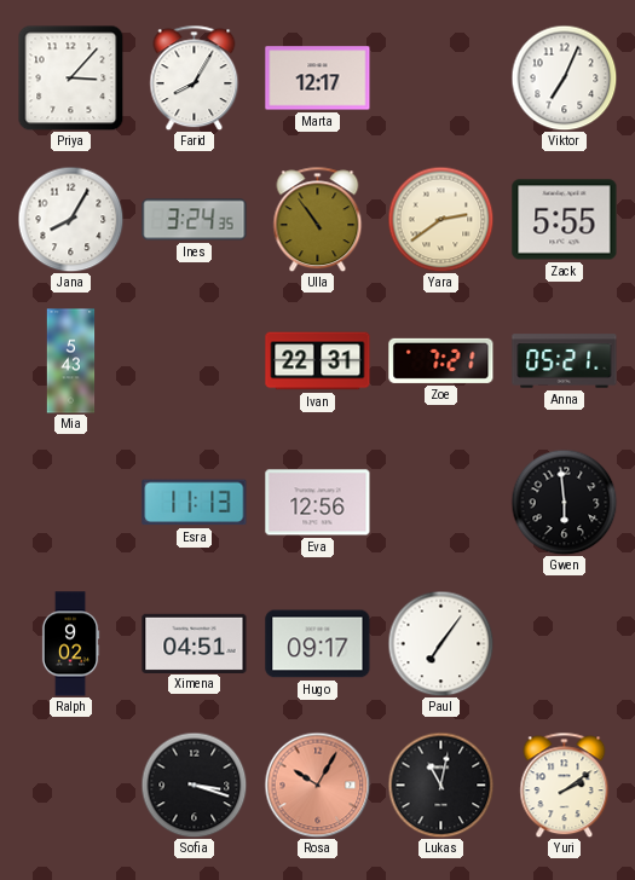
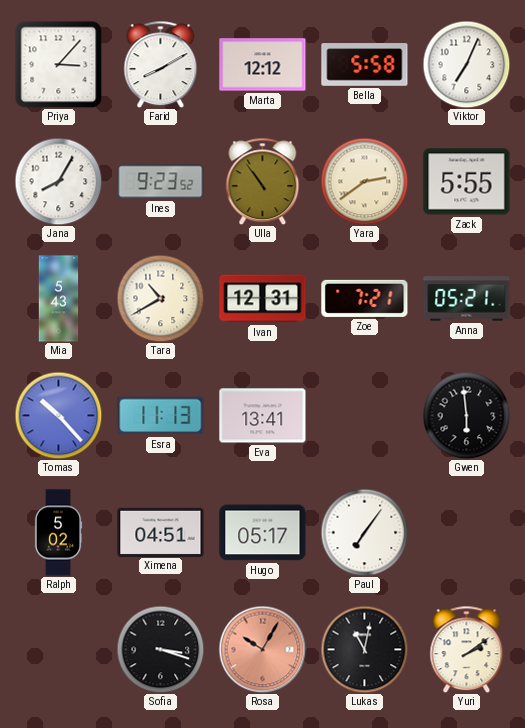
Farid: 8:05 -> 8:10
Marta: 12:17 -> 12:12
Bella: none -> 5:58
Ines: 3:24 -> 9:23
Tara: none -> 10:40
Ivan: 22:31 -> 12:31
Tomas: none -> 10:23
Eva: 12:56 -> 13:41
Ralph: 9:02 -> 5:02
Hugo: 09:17 -> 05:17
